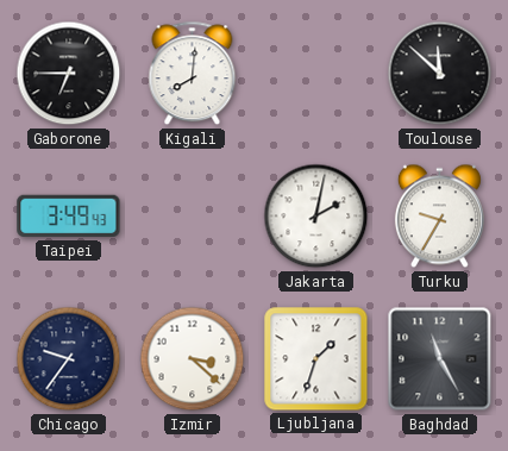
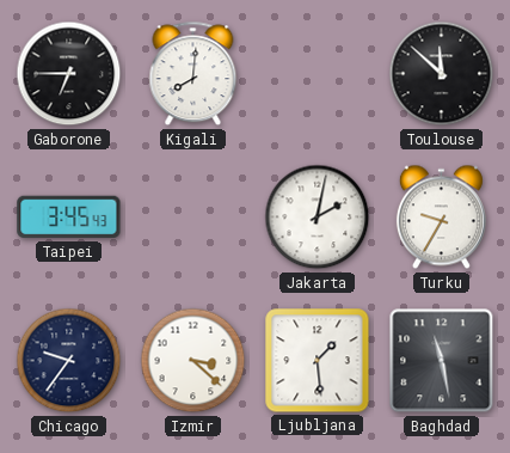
Taipei: 3:49 -> 3:45
Ljubljana: 1:33 -> 1:29
Baghdad: 11:25 -> 11:28
